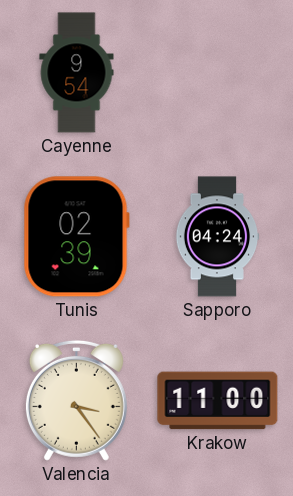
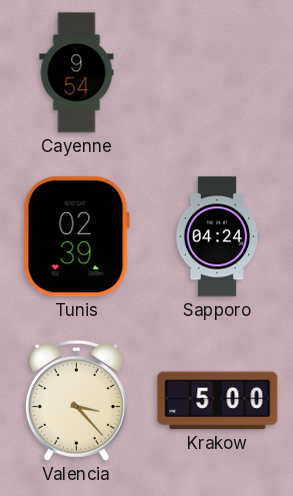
Valencia: 3:24 -> 3:23
Krakow: 11:00 -> 5:00
